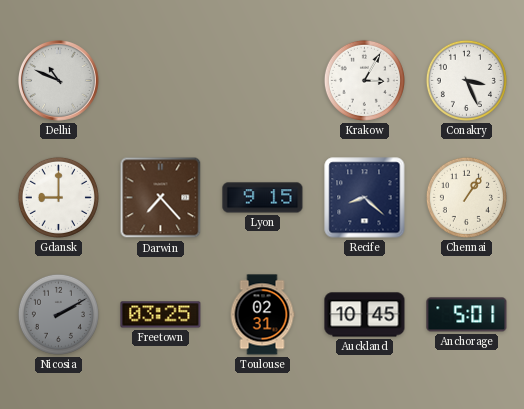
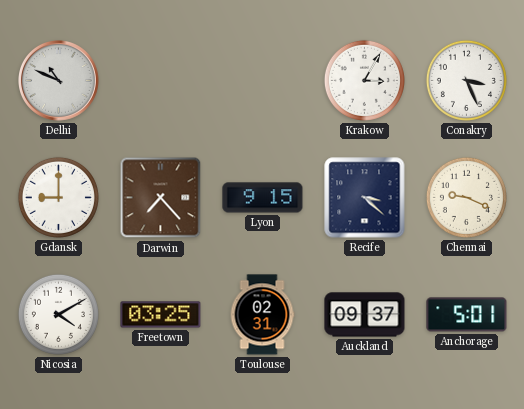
Recife: 8:22 -> 3:22
Chennai: 1:06 -> 9:19
Nicosia: 2:10 -> 4:10
Nicosia dial: grey -> white
Auckland: 10:45 -> 09:37
